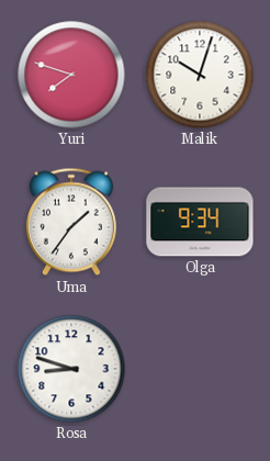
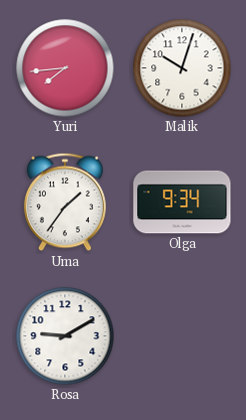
Yuri: 7:48 -> 7:44
Rosa: 8:48 -> 9:10
